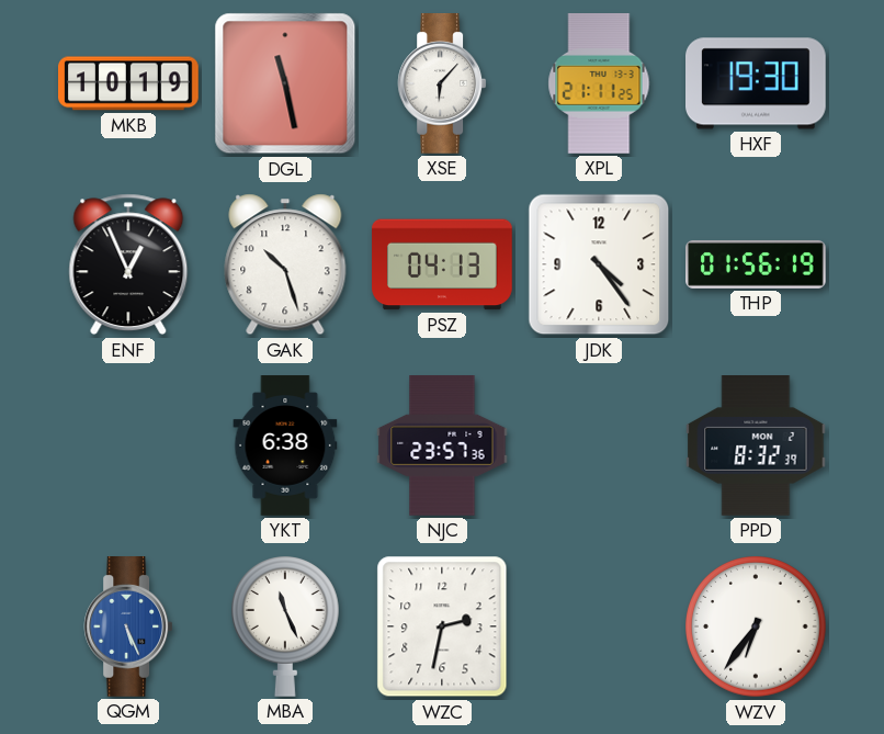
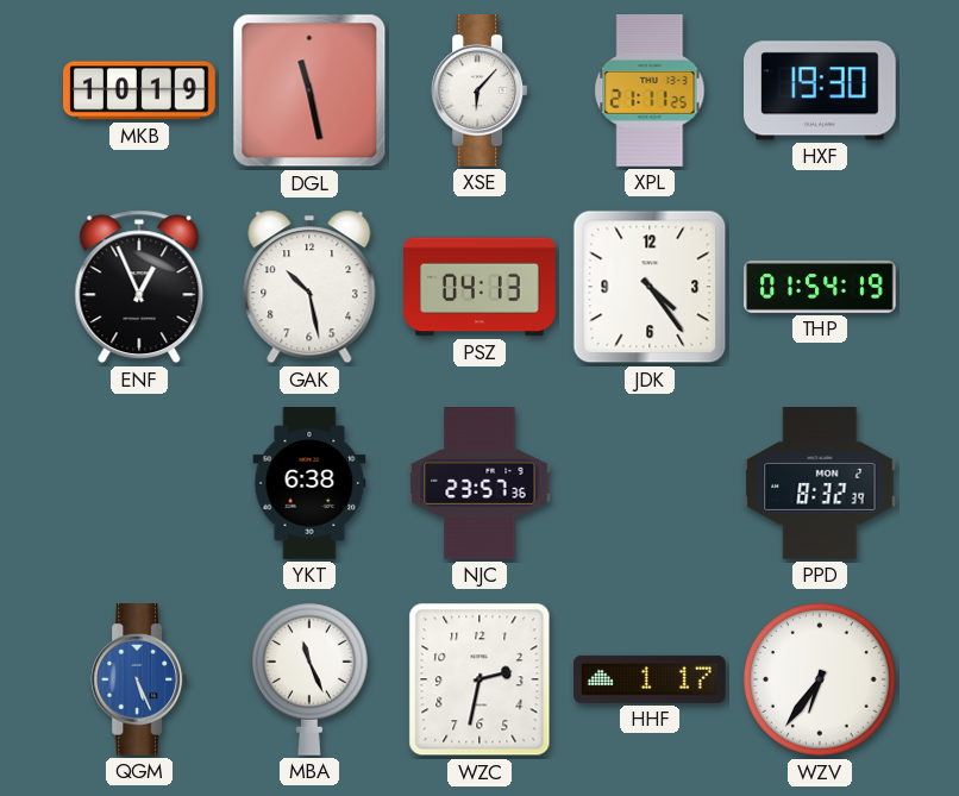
GAK: 10:27 -> 10:28
THP: 01:56 -> 01:54
HHF: none -> 1:17
